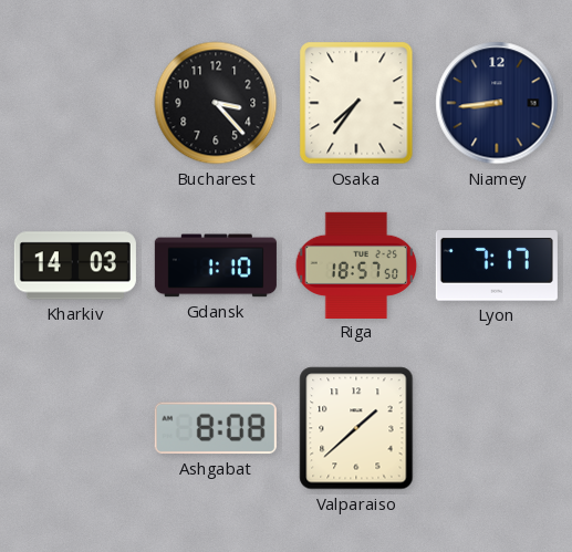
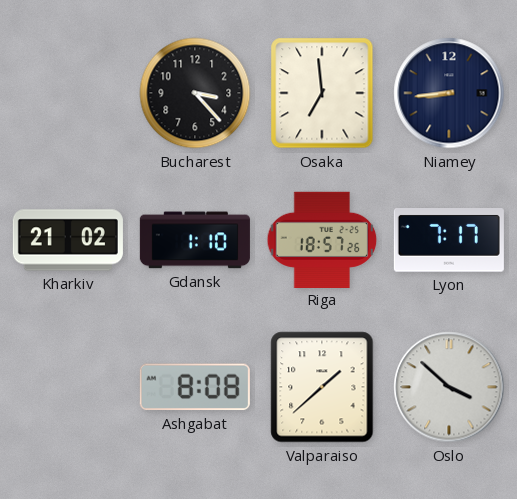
Osaka: 7:36 -> 6:59
Kharkiv: 14:03 -> 21:02
Riga: 18:57:50 -> 18:57:26
Oslo: none -> 3:52
